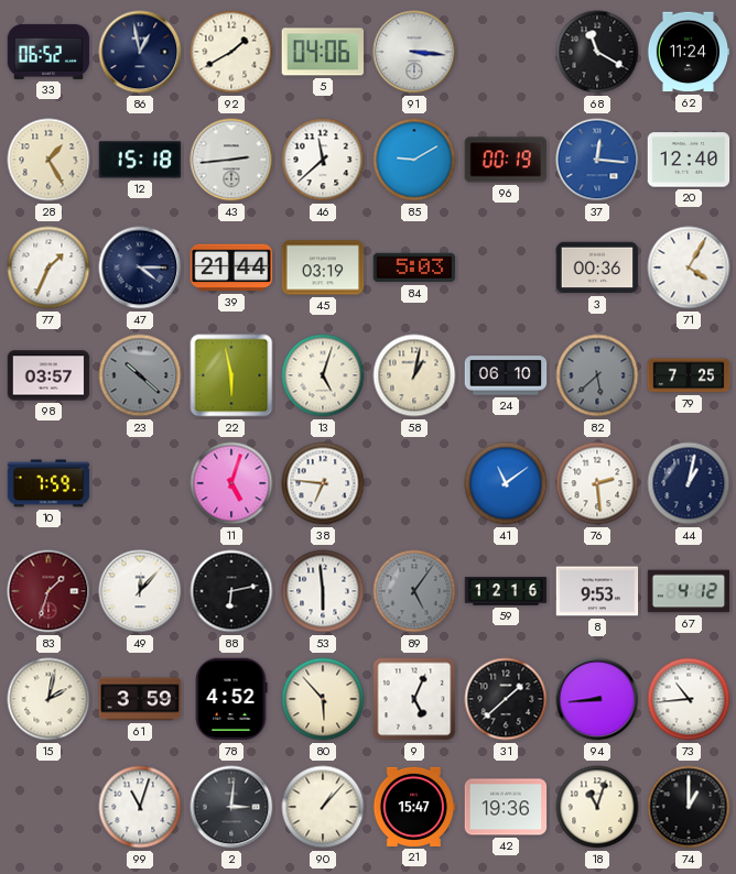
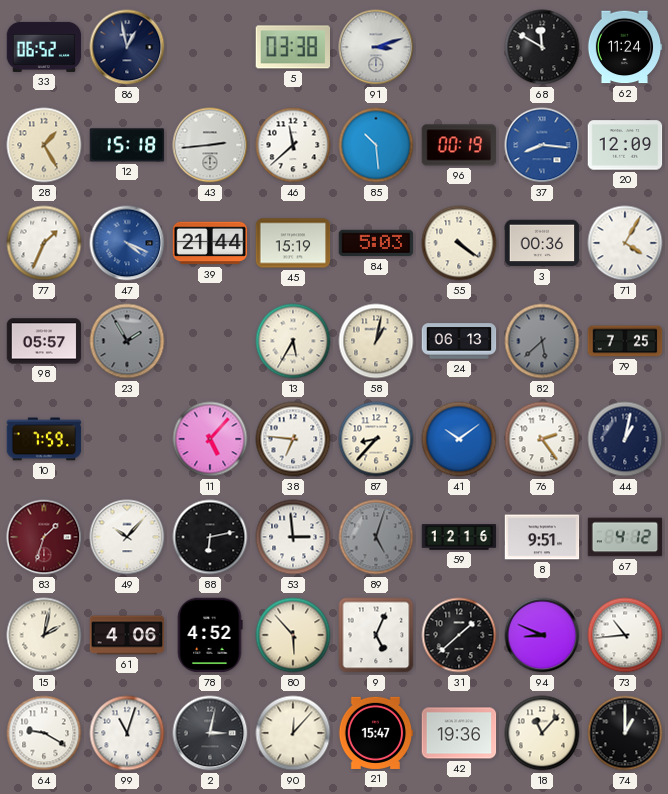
92: 1:40 -> none
5: 04:06 -> 03:38
91: 3:16 -> 3:12
68: 11:20 -> 11:50
85: 9:10 -> 10:29
37: 12:16 -> 8:16
20: 12:40 -> 12:09
47: 4:15 -> 4:19
47 dial: navy -> blue
45: 03:19 -> 15:19
55: none -> 4:21
98: 03:57 -> 05:57
23: 10:22 -> 1:55
22: 5:58 -> none
13: 5:03 -> 5:35
24: 06:10 -> 06:13
11: 5:03 -> 5:07
87: none -> 8:37
41: 11:09 -> 10:09
76: 2:29 -> 2:24
49: 12:07 -> 10:07
53: 5:59 -> 2:59
89: 5:06 -> 5:03
8: 9:53 -> 9:51
61: 3:59 -> 4:06
94: 8:44 -> 8:49
64: none -> 9:20
2: 3:01 -> 3:02
90: 1:07 -> 12:07
18: 11:03 -> 11:07
